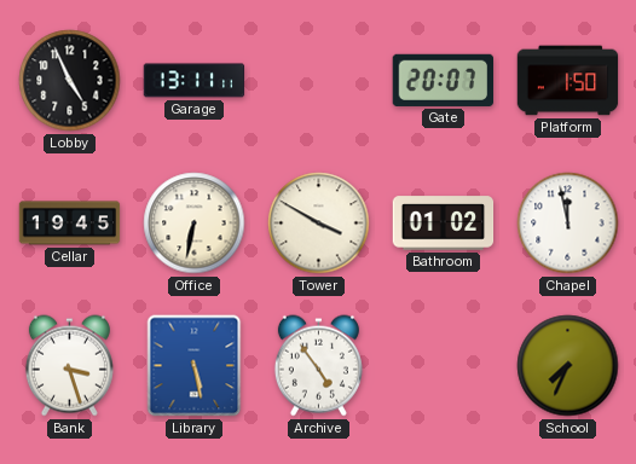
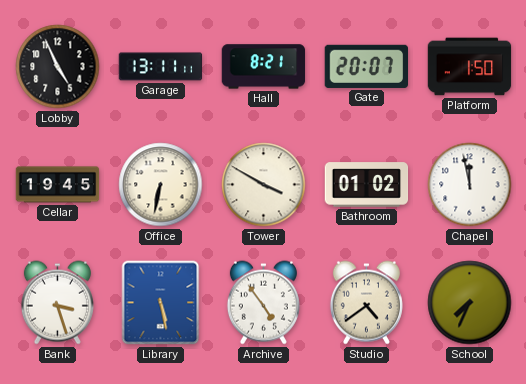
Hall: none -> 8:21
Studio: none -> 4:39
